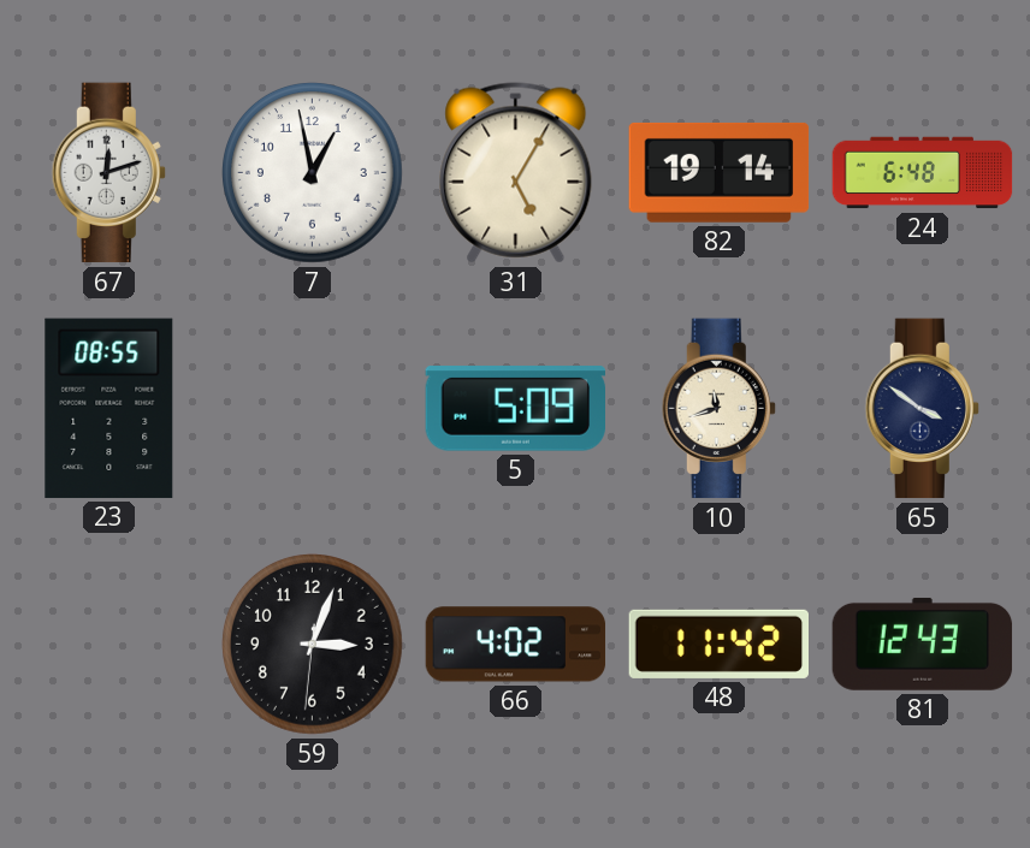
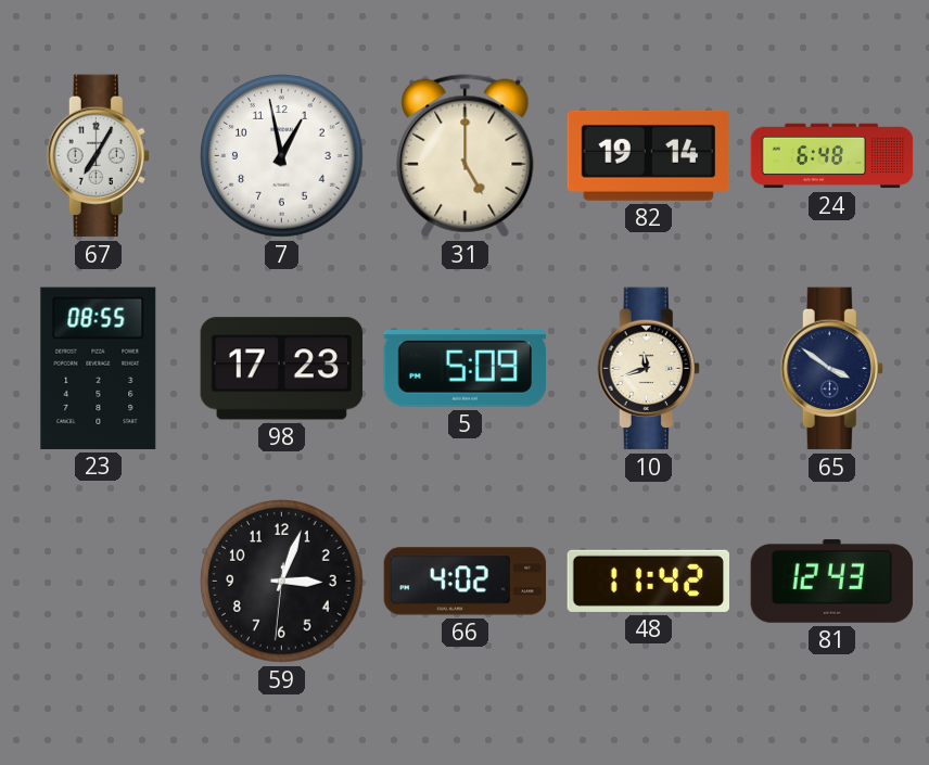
67: 12:12 -> 7:05
31: 5:05 -> 5:00
98: none -> 17:23
